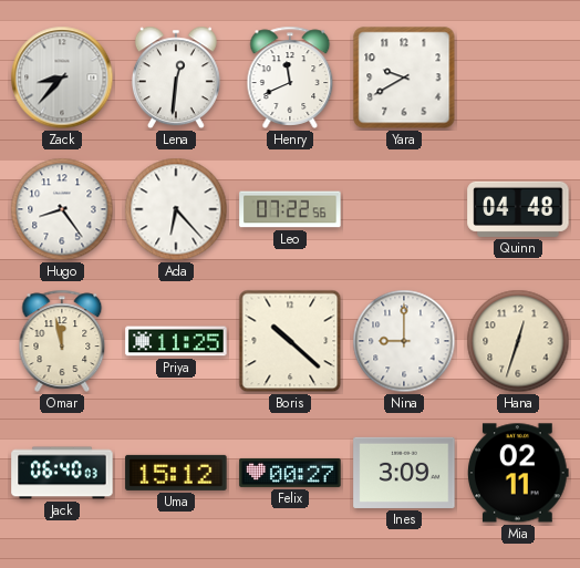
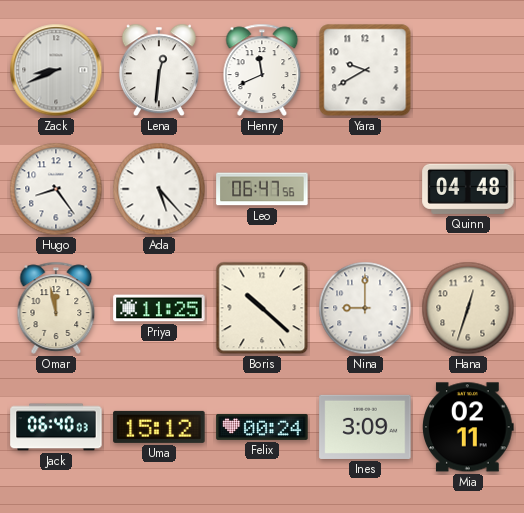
Zack: 8:37 -> 8:41
Ada: 6:23 -> 5:23
Leo: 07:22 -> 06:47
Felix: 00:27 -> 00:24
